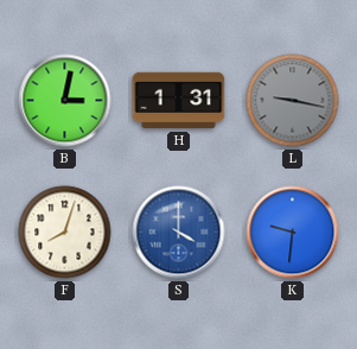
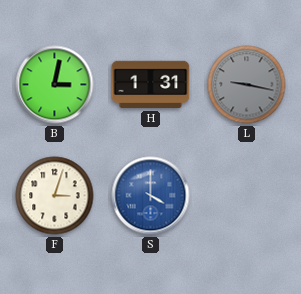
F: 8:03 -> 3:03
K: 9:31 -> none
